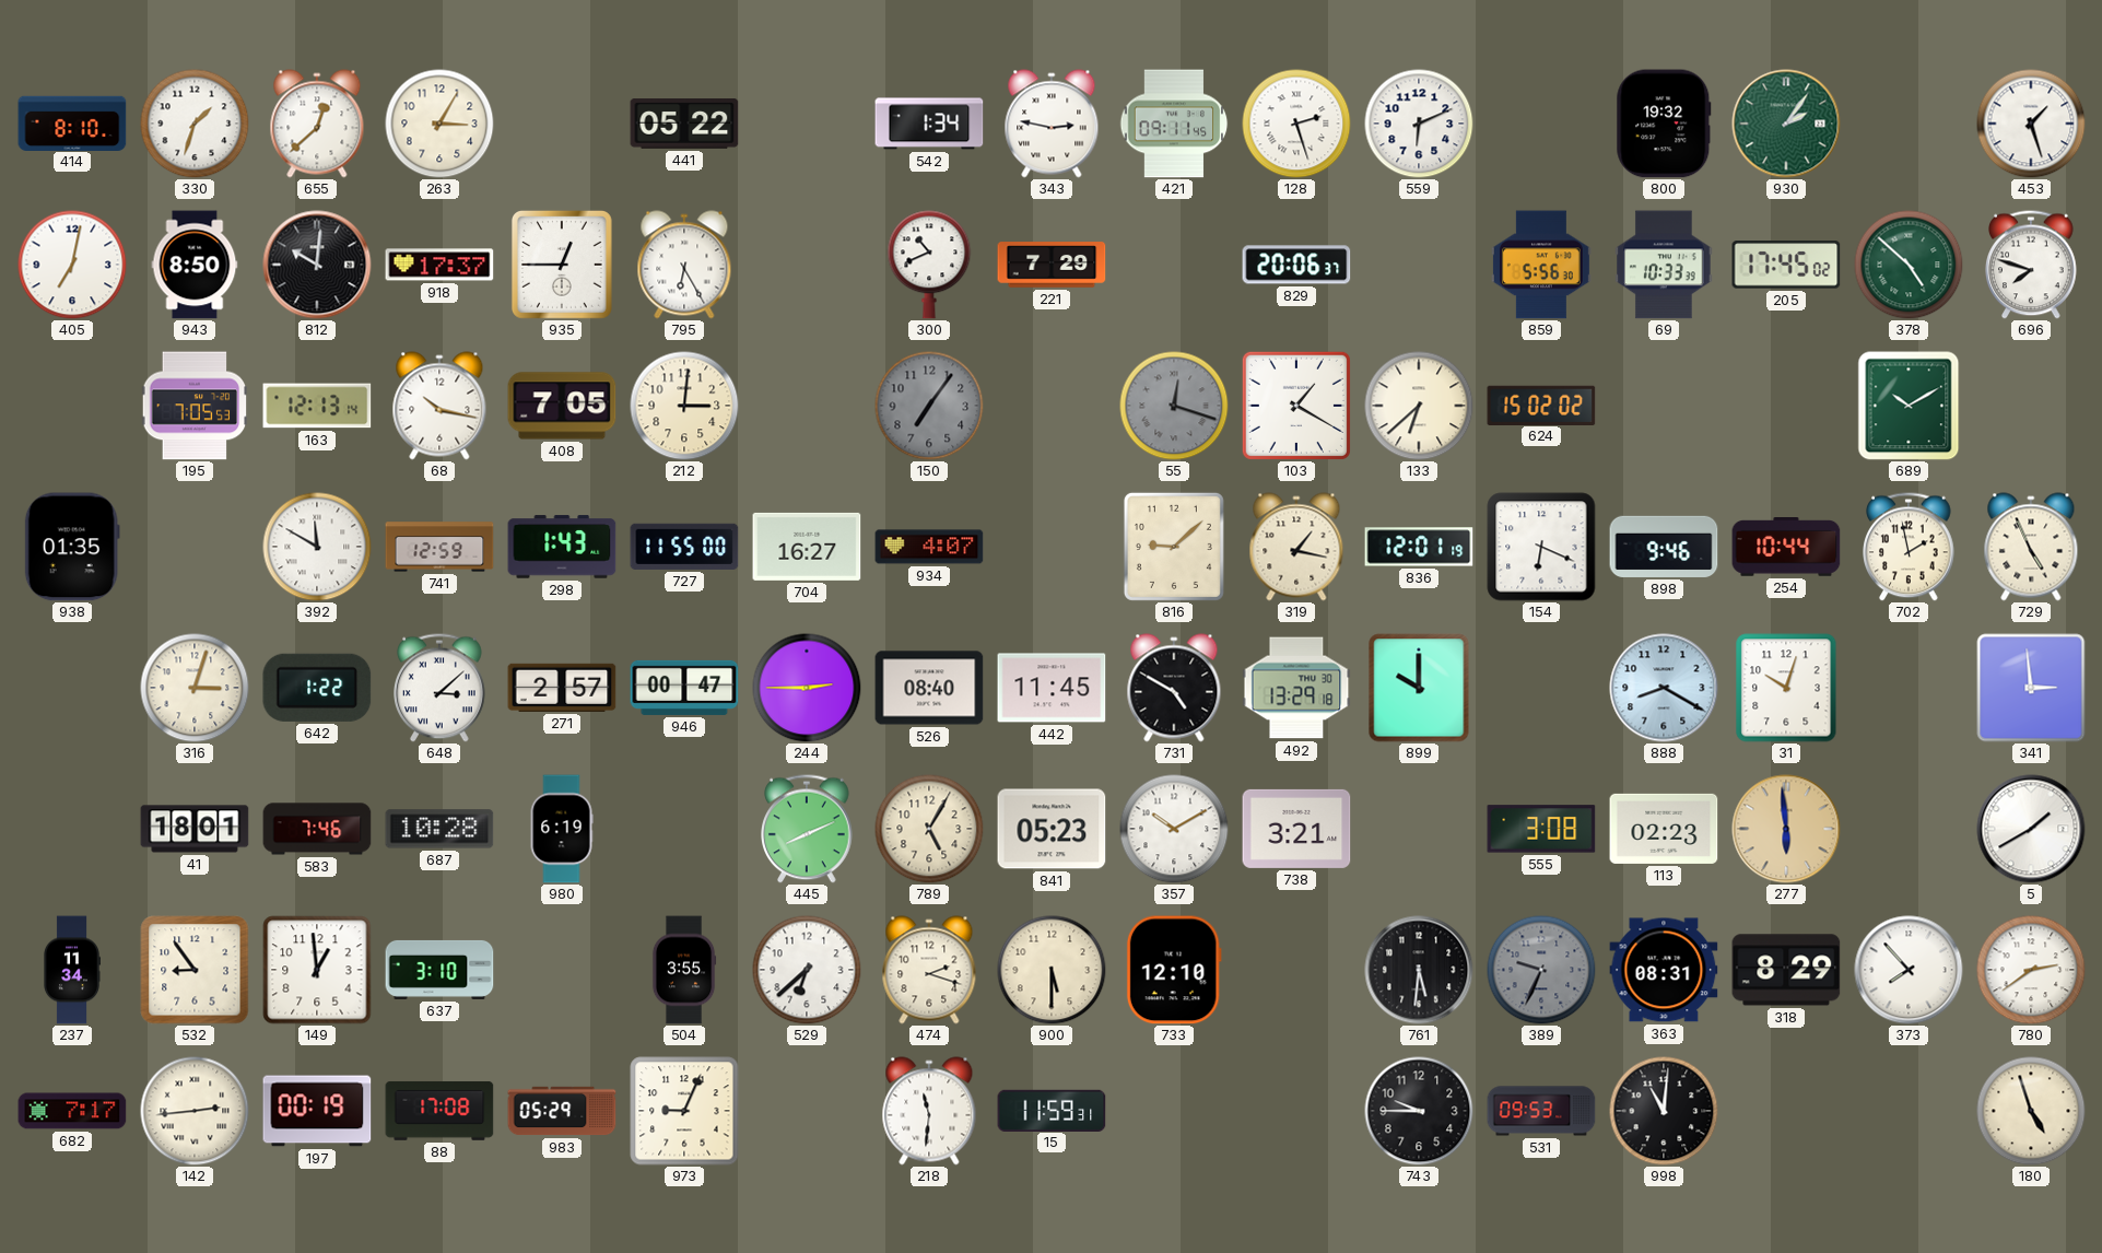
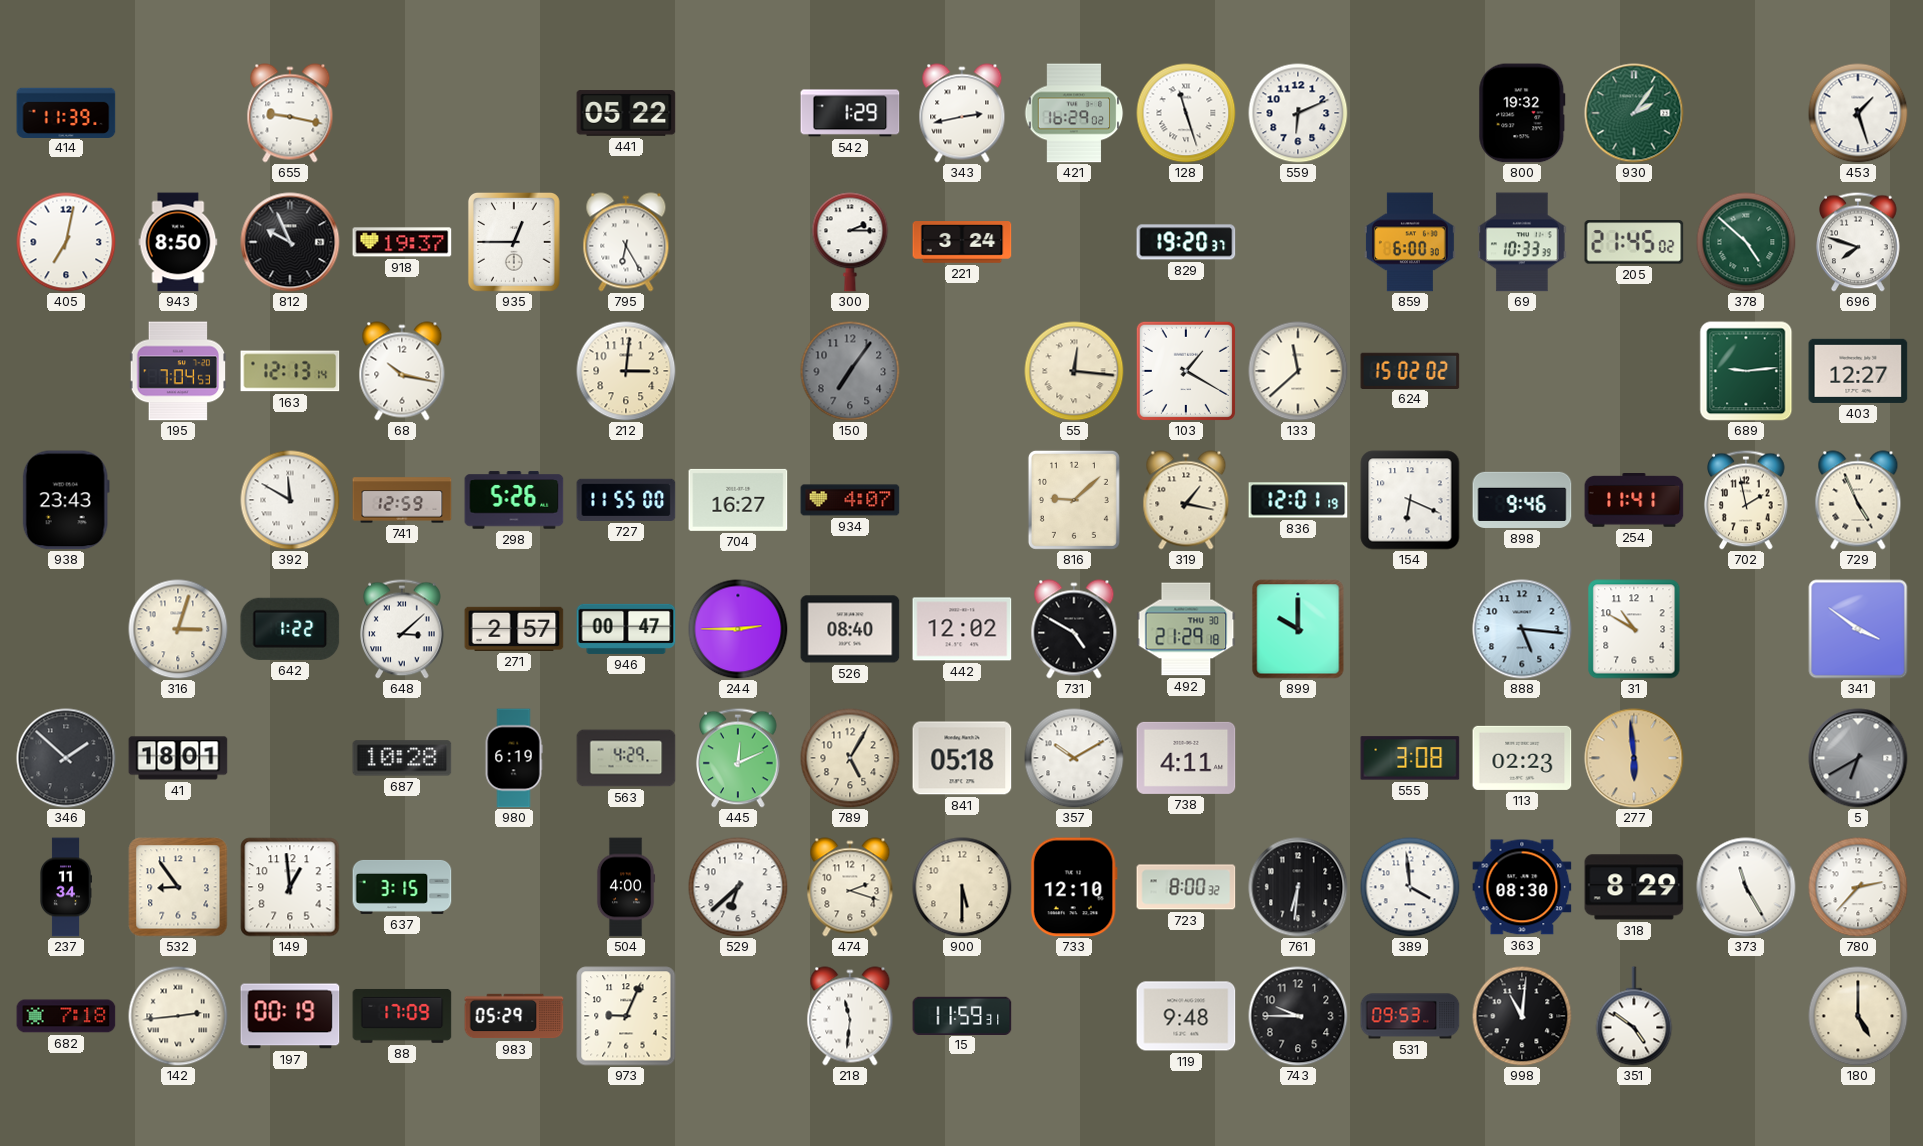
414: 8:10 -> 11:39
330: 1:33 -> none
655: 12:38 -> 9:17
263: 3:05 -> none
542: 1:34 -> 1:29
343: 2:47 -> 2:43
421: 09:11 -> 16:29
128: 2:27 -> 11:27
812: 10:01 -> 9:56
918: 17:37 -> 19:37
300: 10:41 -> 2:15
221: 7:29 -> 3:24
829: 20:06 -> 19:20
859: 5:56 -> 6:00
205: 17:45 -> 21:45
195: 7:05 -> 7:04
408: 7:05 -> none
55: 12:18 -> 12:16
55 dial: grey -> cream
133: 6:38 -> 11:38
689: 10:10 -> 9:14
403: none -> 12:27
938: 01:35 -> 23:43
298: 1:43 -> 5:26
254: 10:44 -> 11:41
442: 11:45 -> 12:02
492: 13:29 -> 21:29
888: 8:20 -> 5:16
31: 10:03 -> 10:50
341: 2:59 -> 3:51
346: none -> 1:52
583: 7:46 -> none
563: none -> 4:29
445: 8:11 -> 12:11
841: 05:23 -> 05:18
738: 3:21 -> 4:11
5: 1:40 -> 6:40
5 dial: white -> grey
637: 3:10 -> 3:15
504: 3:55 -> 4:00
723: none -> 8:00
761: 5:31 -> 6:31
389: 9:34 -> 3:59
389 dial: grey -> white
363: 08:31 -> 08:30
373: 7:53 -> 11:25
780: 2:39 -> 2:37
682: 7:17 -> 7:18
88: 17:08 -> 17:09
119: none -> 9:48
351: none -> 4:51
180: 4:57 -> 5:00
